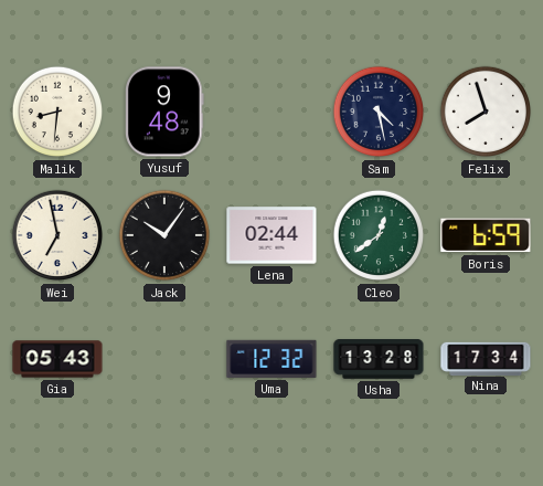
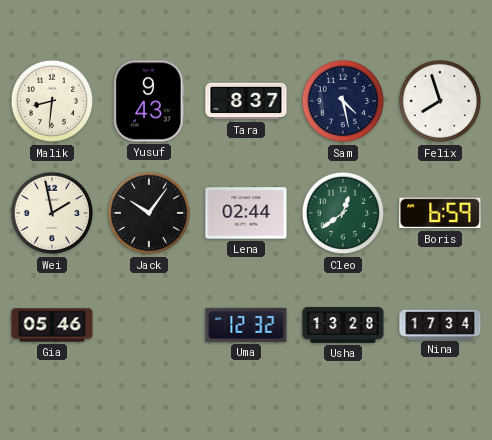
Yusuf: 9:48 -> 9:43
Tara: none -> 8:37
Wei: 6:58 -> 1:58
Gia: 05:43 -> 05:46
